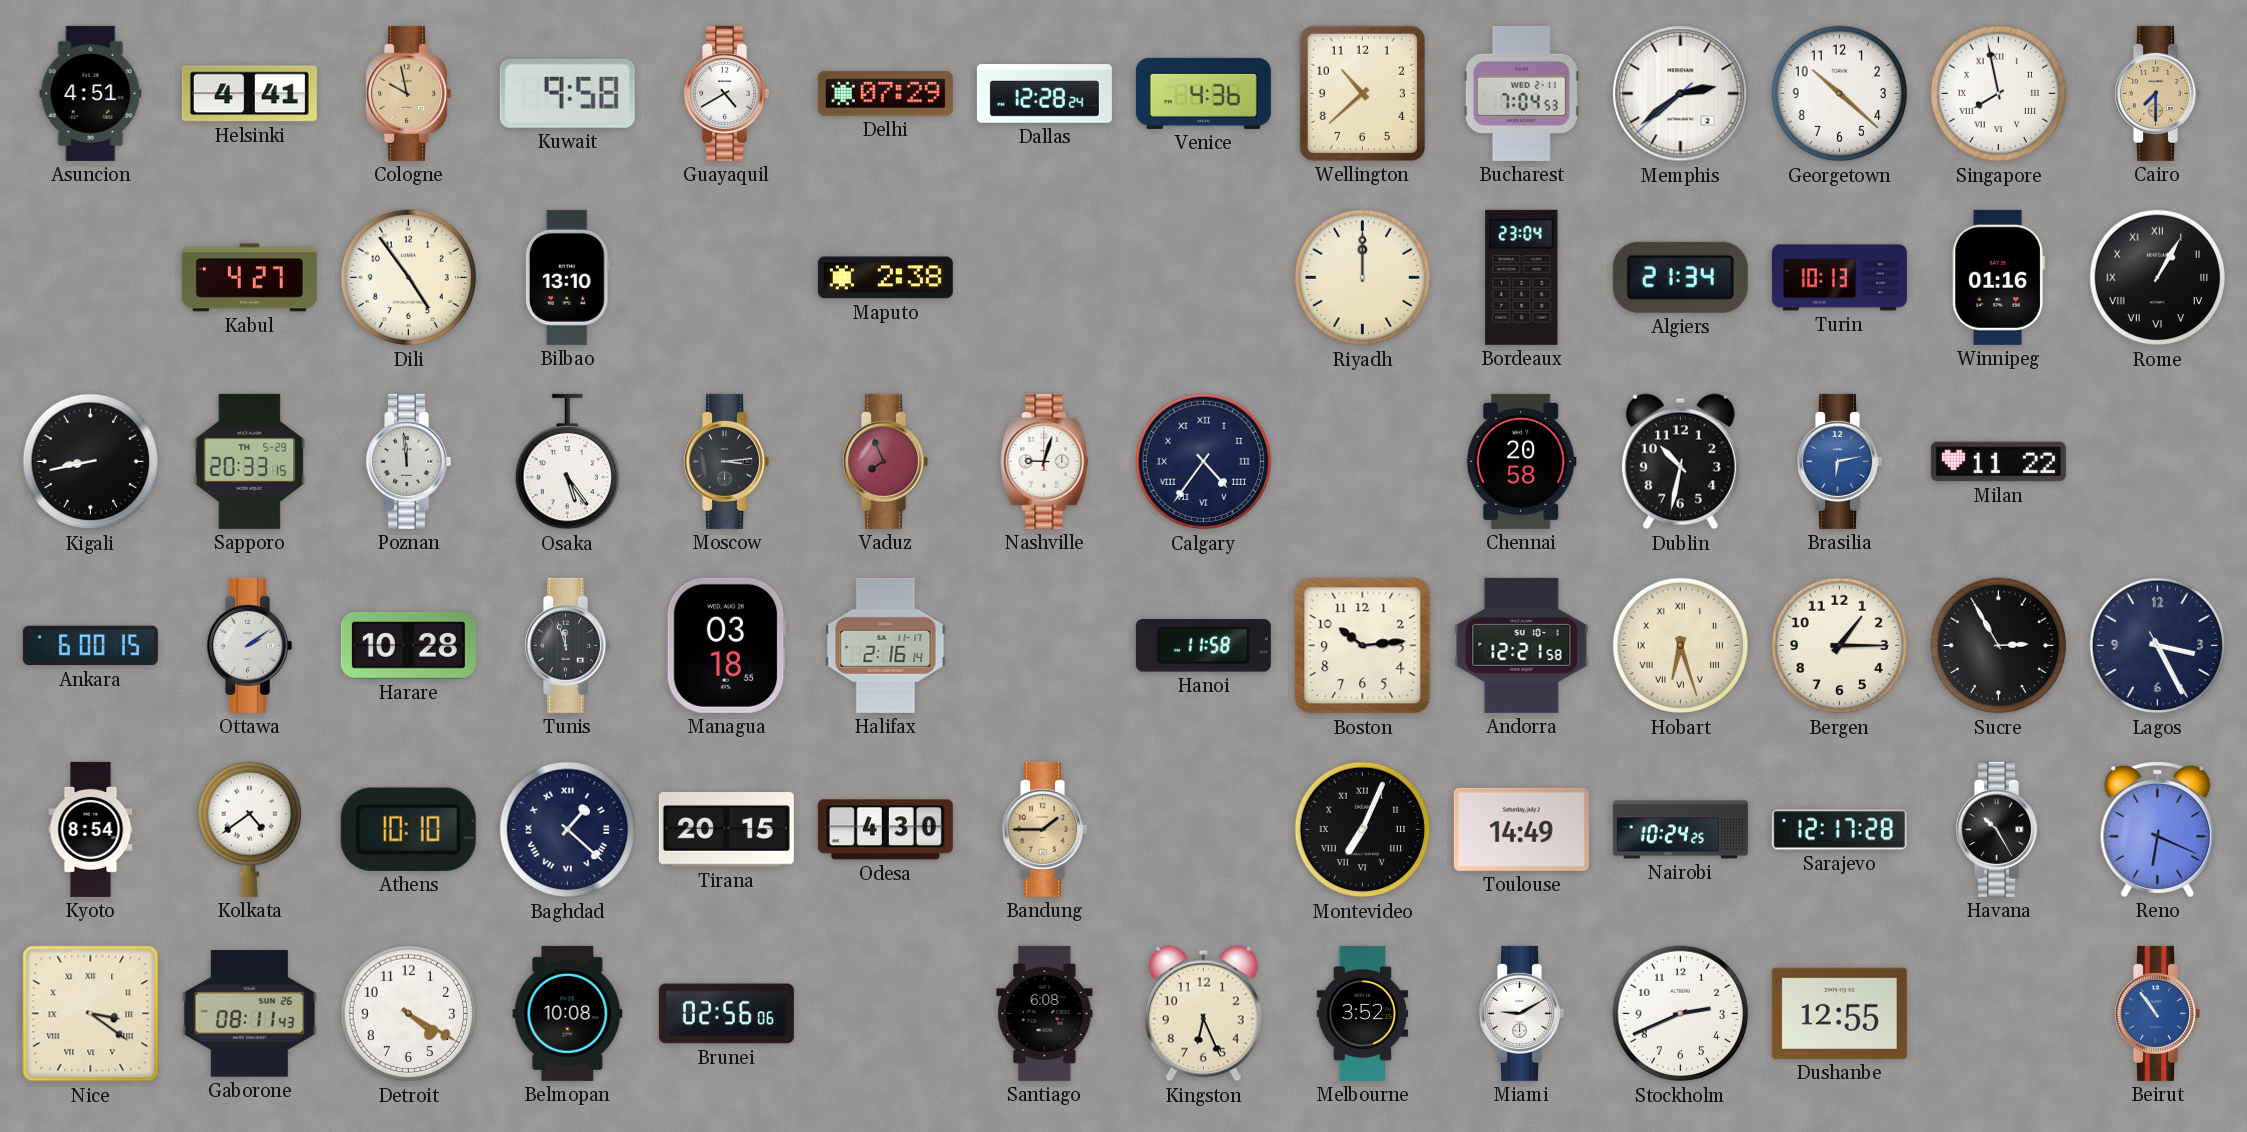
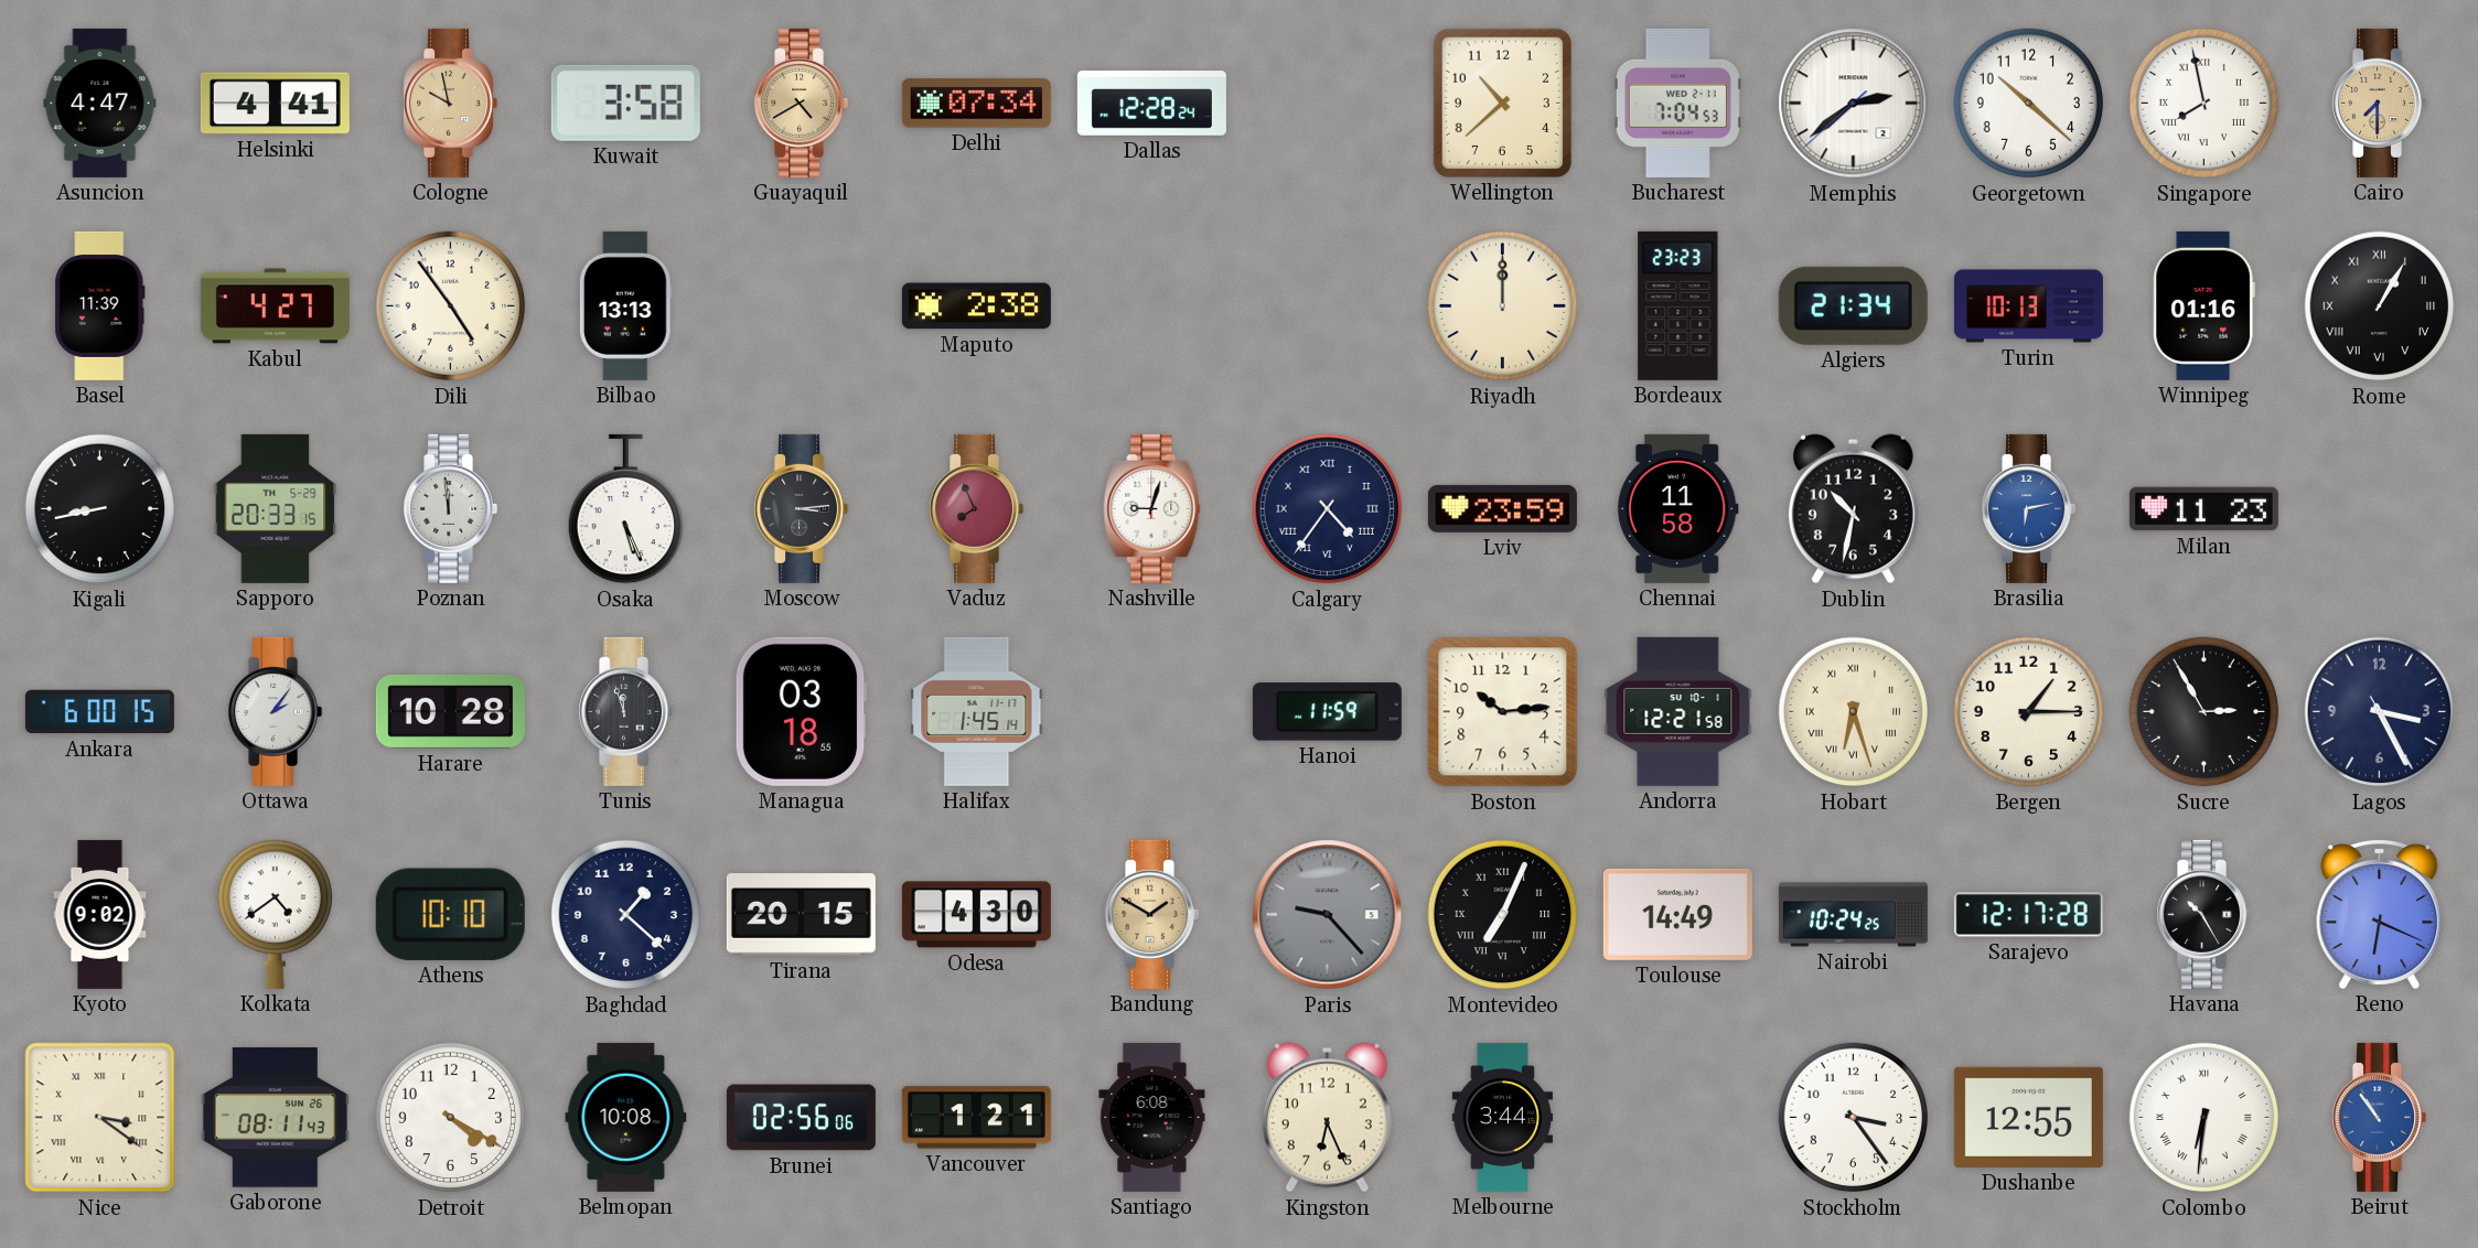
Asuncion: 4:51 -> 4:47
Kuwait: 9:58 -> 3:58
Guayaquil dial: white -> champagne
Delhi: 07:29 -> 07:34
Venice: 4:36 -> none
Basel: none -> 11:39
Bilbao: 13:10 -> 13:13
Bordeaux: 23:04 -> 23:23
Osaka: 5:24 -> 5:26
Lviv: none -> 23:59
Chennai: 20:58 -> 11:58
Milan: 11:22 -> 11:23
Ottawa: 2:09 -> 2:06
Halifax: 2:16 -> 1:45
Hanoi: 11:58 -> 11:59
Kyoto: 8:54 -> 9:02
Baghdad numerals: Roman -> Arabic
Bandung: 1:45 -> 1:50
Paris: none -> 9:23
Vancouver: none -> 1:21
Melbourne: 3:52 -> 3:44
Miami: 9:10 -> none
Stockholm: 2:41 -> 3:24
Colombo: none -> 6:31
